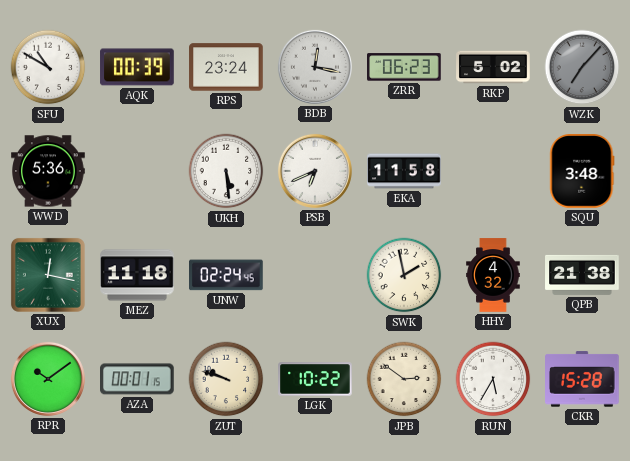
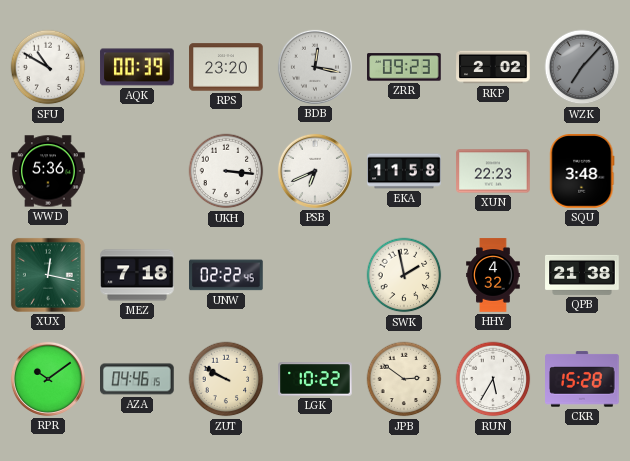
RPS: 23:24 -> 23:20
ZRR: 06:23 -> 09:23
RKP: 5:02 -> 2:02
UKH: 5:29 -> 3:16
XUN: none -> 22:23
MEZ: 11:18 -> 7:18
UNW: 02:24 -> 02:22
AZA: 00:01 -> 04:46
ZUT: 9:48 -> 9:50
